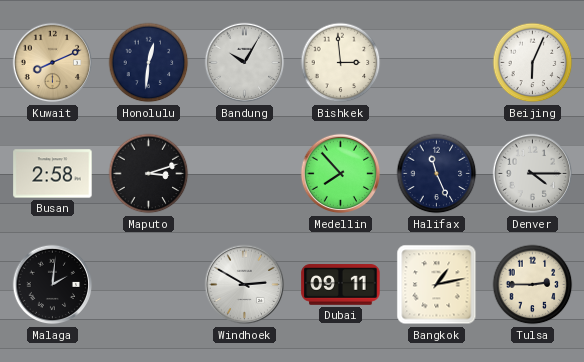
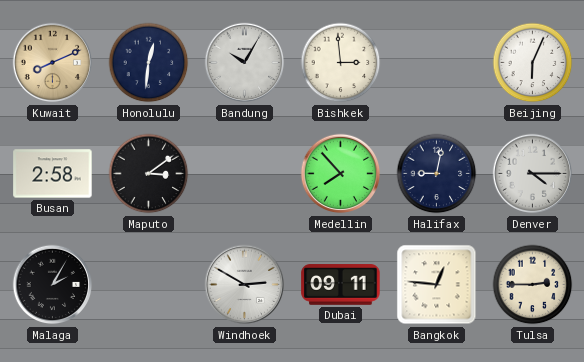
Maputo: 3:12 -> 3:09
Halifax: 11:26 -> 9:02
Malaga: 2:01 -> 2:05
Bangkok: 1:13 -> 12:46
